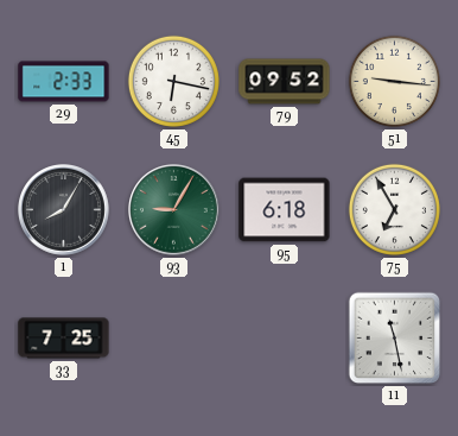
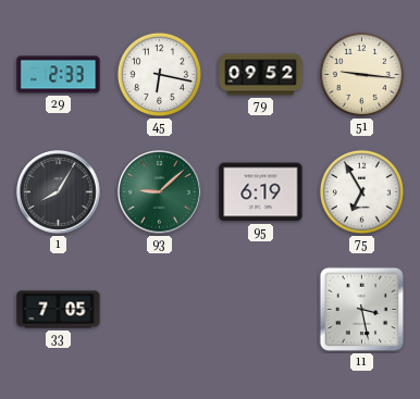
93: 9:05 -> 9:08
95: 6:18 -> 6:19
33: 7:25 -> 7:05
11: 11:28 -> 3:28
